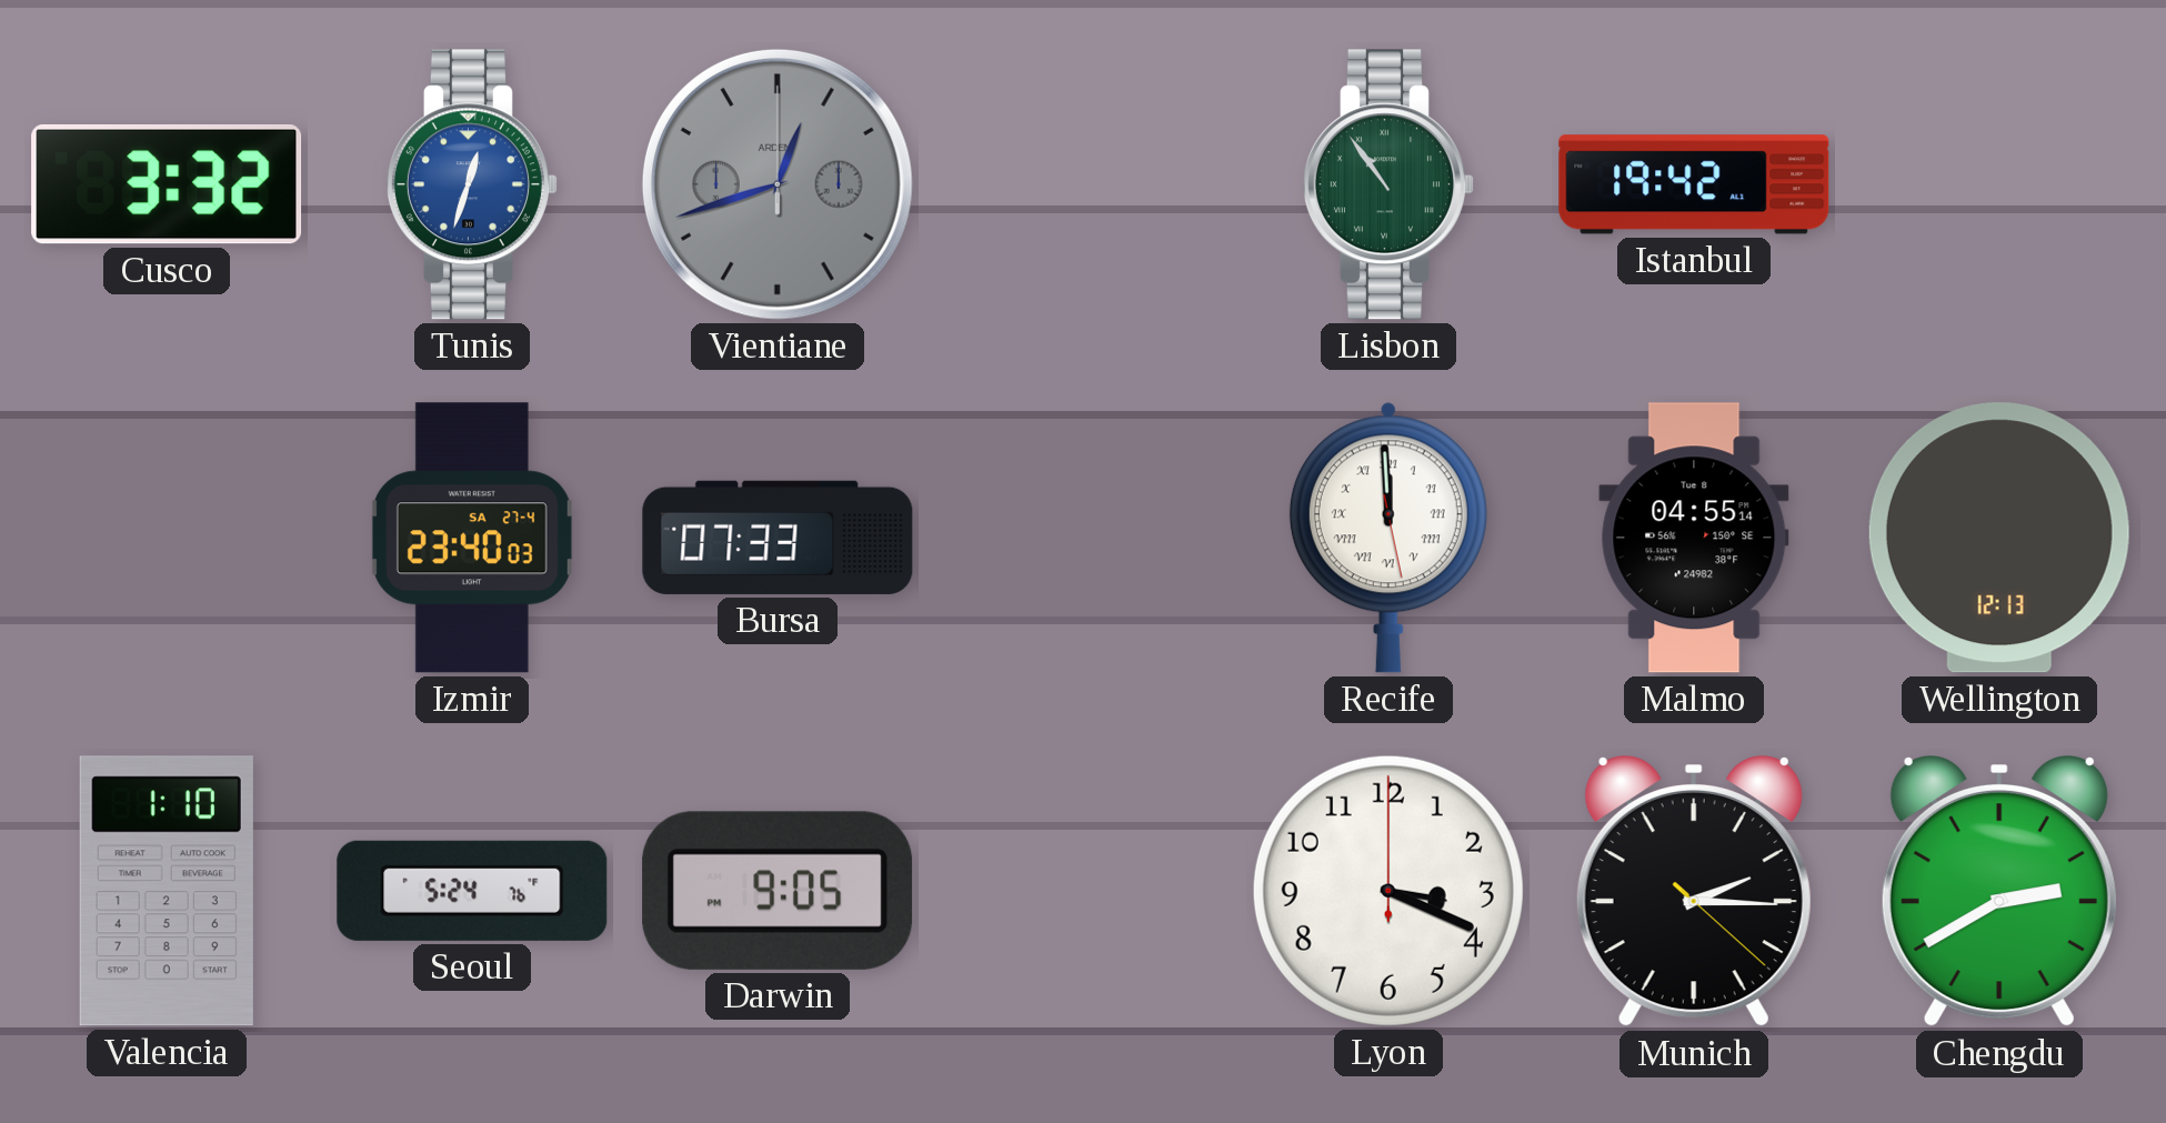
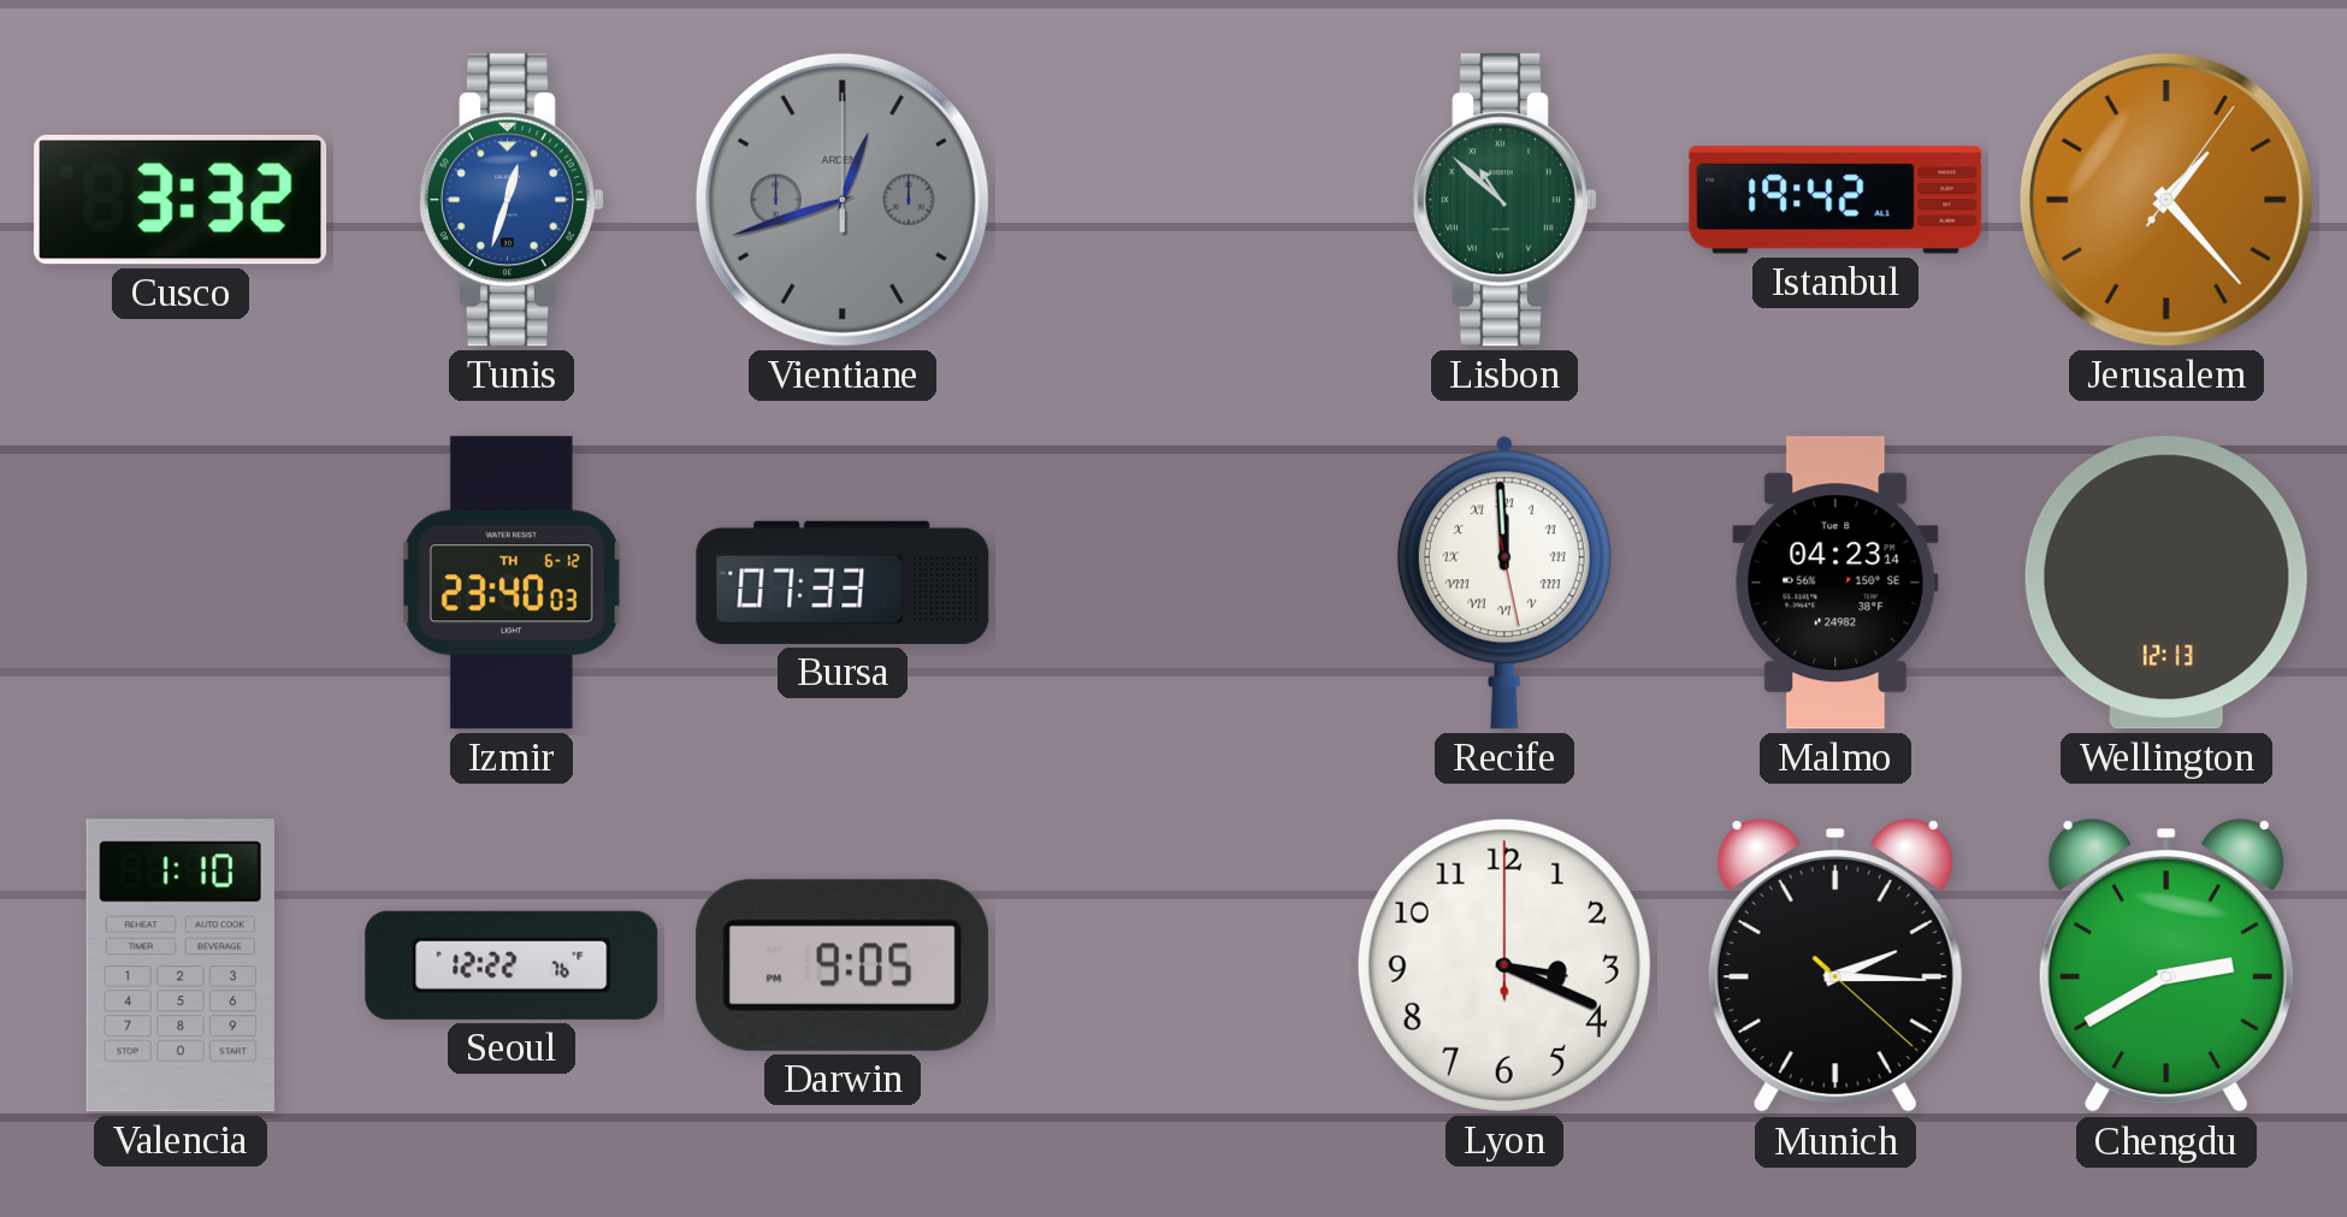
Lisbon: 10:54 -> 10:52
Jerusalem: none -> 1:23
Izmir date: SA 27-4 -> TH 6-12
Malmo: 04:55 -> 04:23
Seoul: 5:24 -> 12:22
